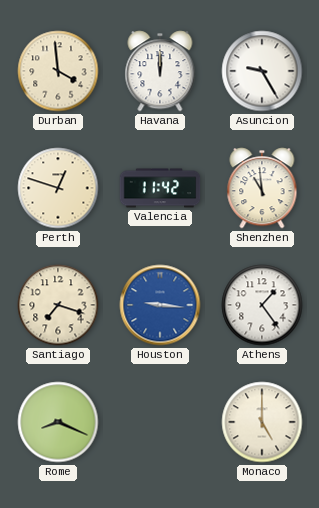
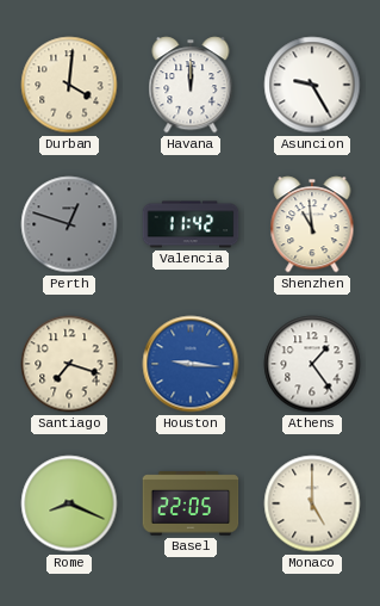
Durban: 3:59 -> 4:01
Perth dial: cream -> grey
Basel: none -> 22:05
